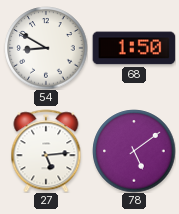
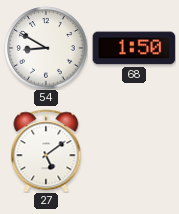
27: 5:14 -> 5:09
78: 5:09 -> none
